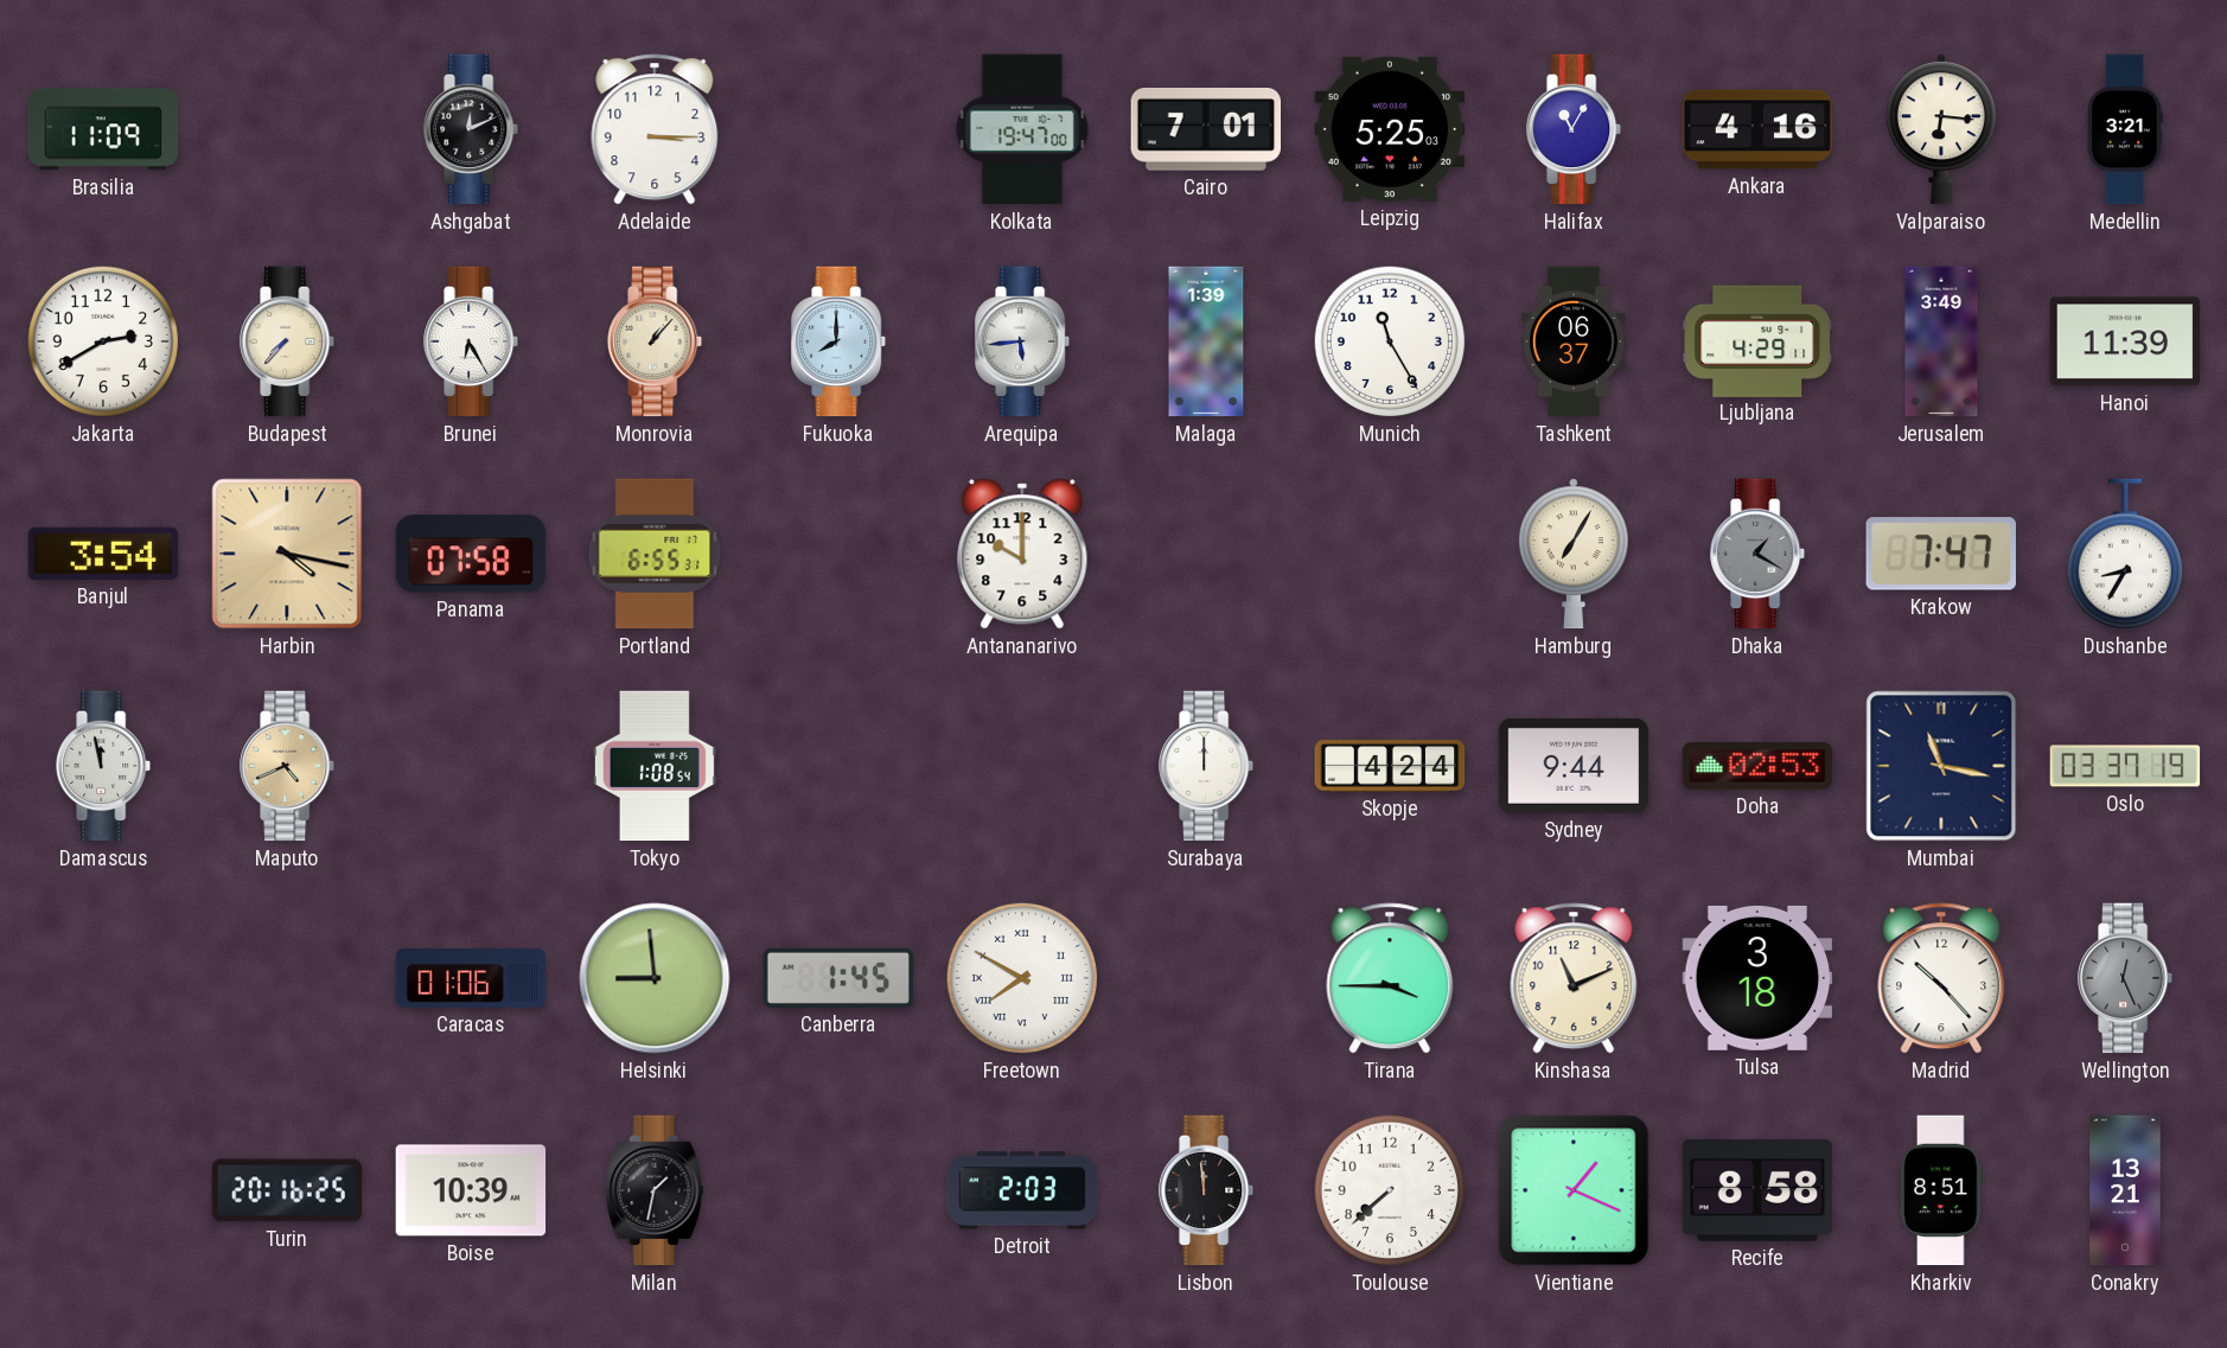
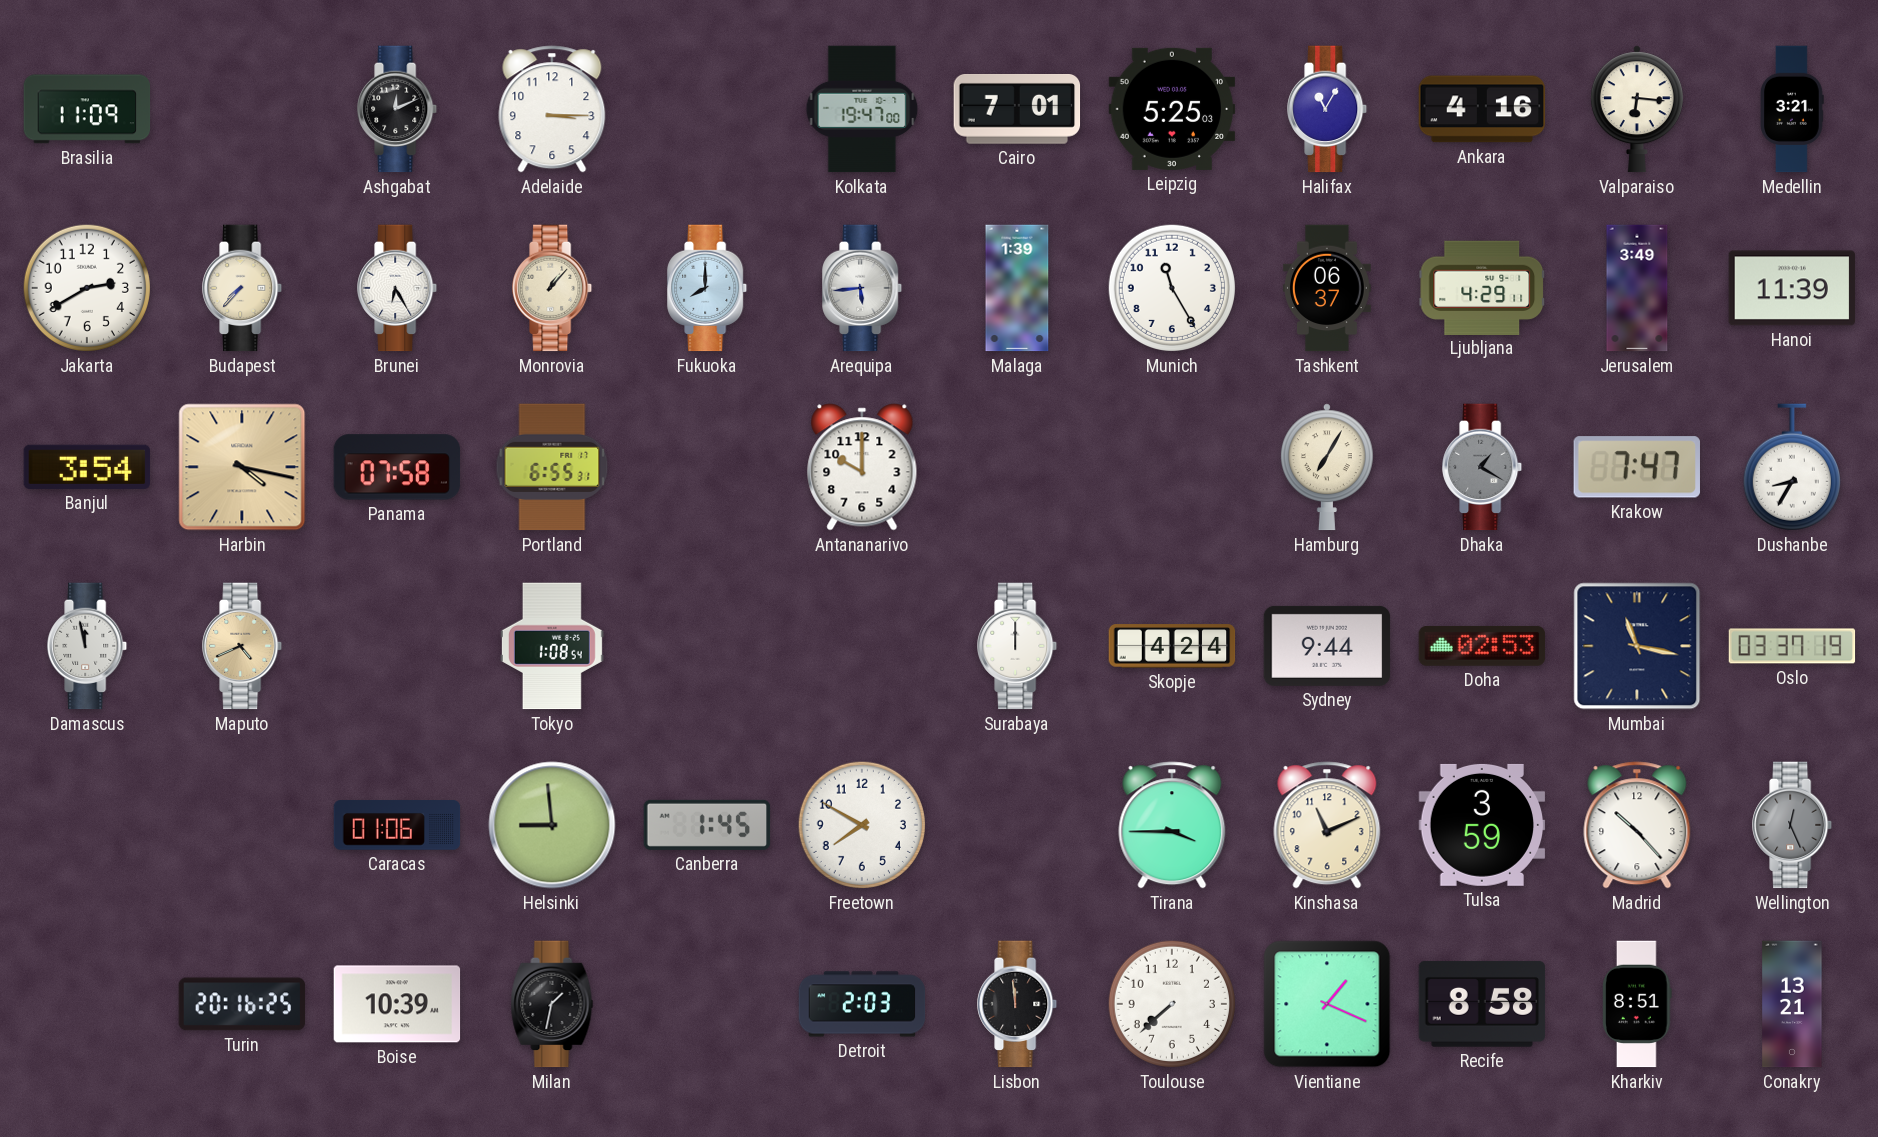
Freetown numerals: Roman -> Arabic
Tulsa: 3:18 -> 3:59
